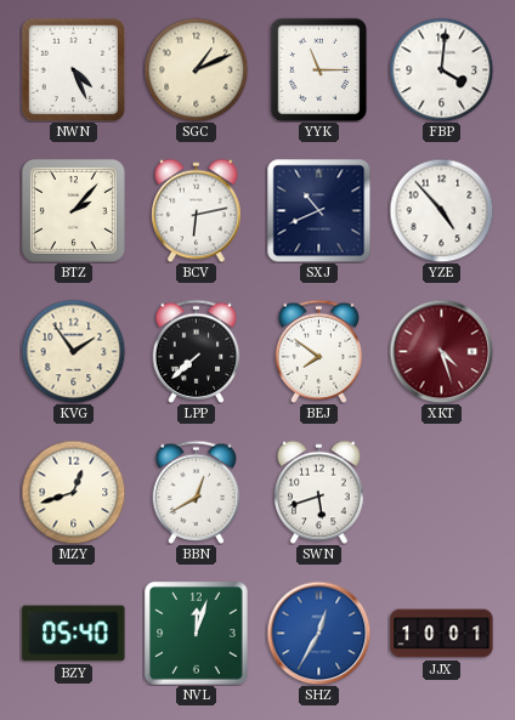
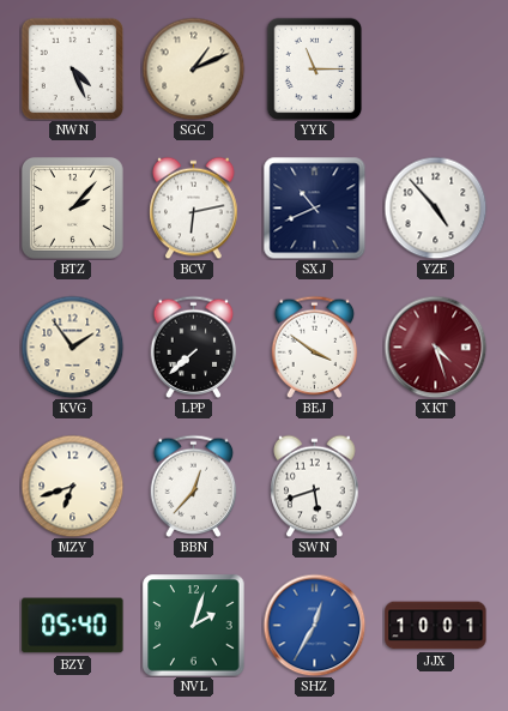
FBP: 4:01 -> none
BEJ: 7:51 -> 3:51
MZY: 12:42 -> 6:42
BBN: 12:40 -> 12:37
NVL: 12:03 -> 2:03
